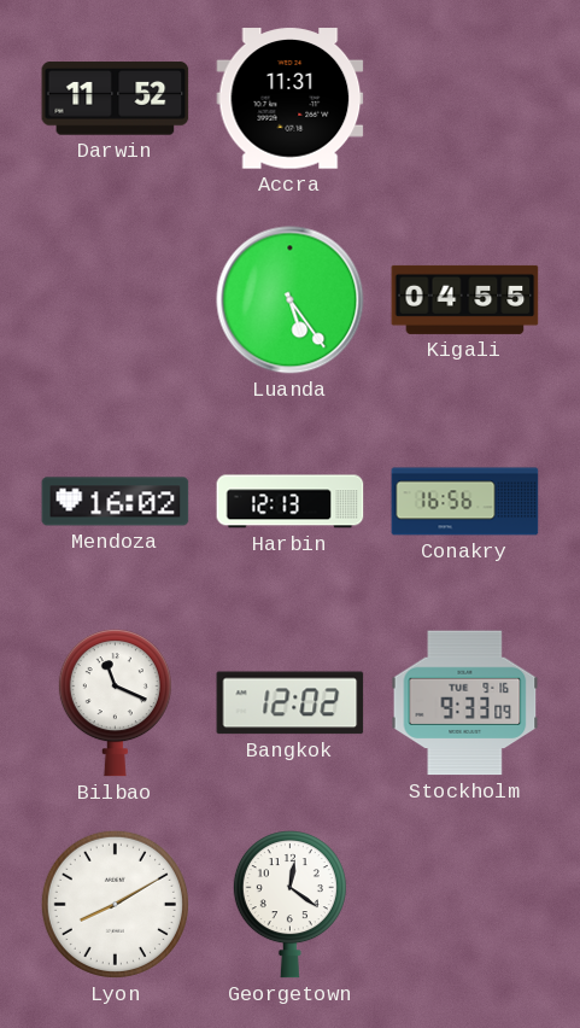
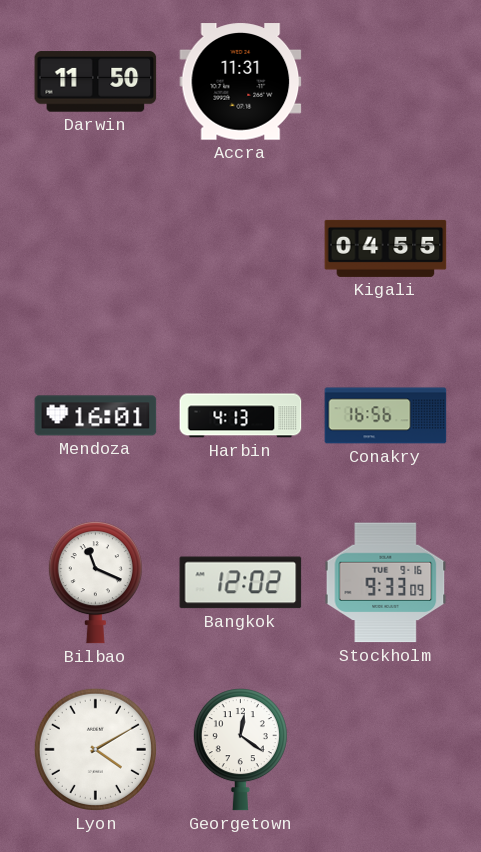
Darwin: 11:52 -> 11:50
Luanda: 5:24 -> none
Mendoza: 16:02 -> 16:01
Harbin: 12:13 -> 4:13
Lyon: 8:10 -> 4:10
